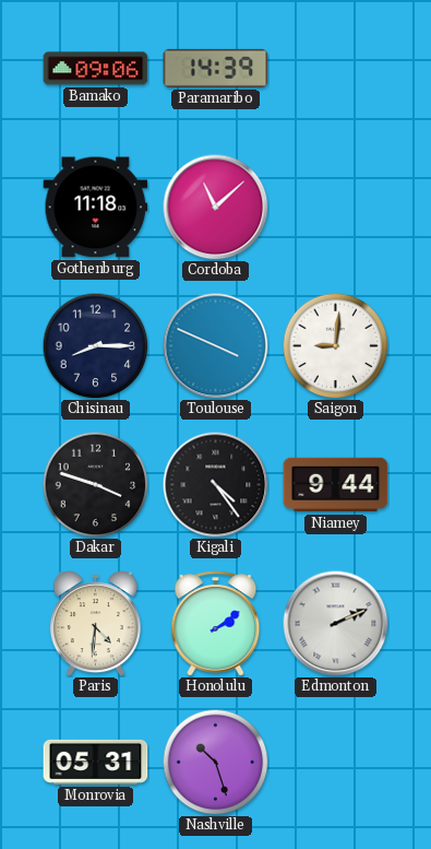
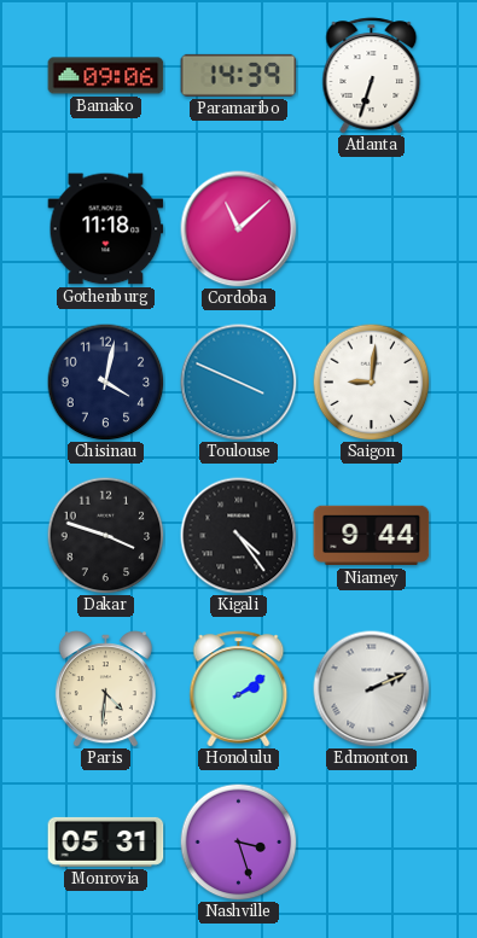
Atlanta: none -> 6:33
Chisinau: 8:15 -> 4:02
Nashville: 10:27 -> 3:27
